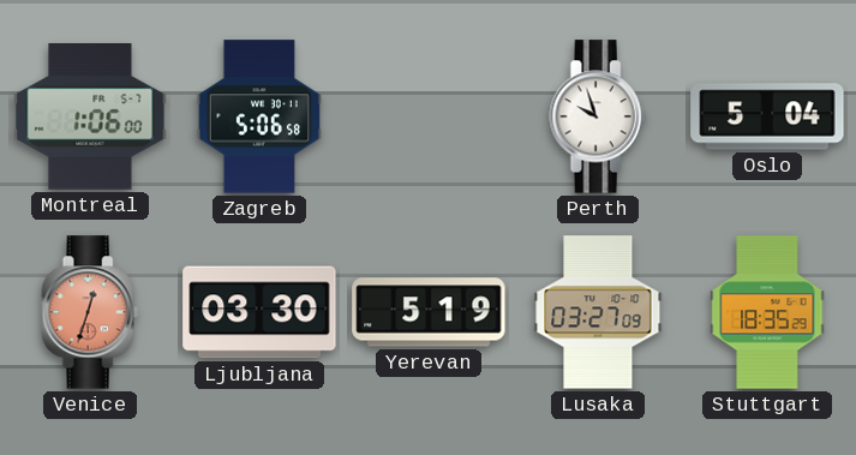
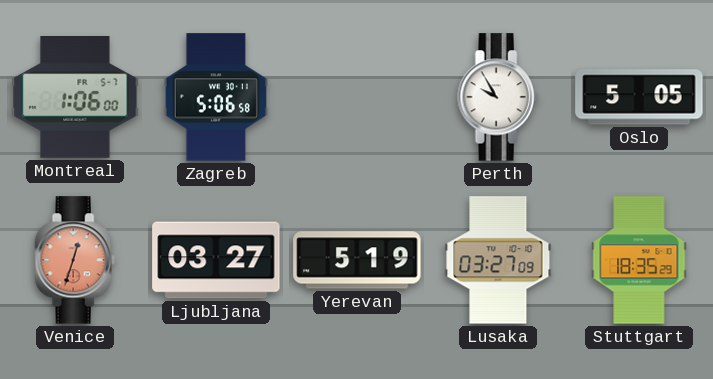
Perth: 9:57 -> 9:55
Oslo: 5:04 -> 5:05
Ljubljana: 03:30 -> 03:27
